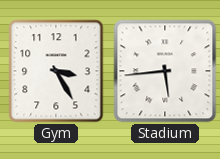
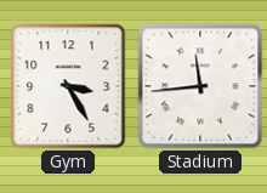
Stadium: 5:44 -> 11:44
